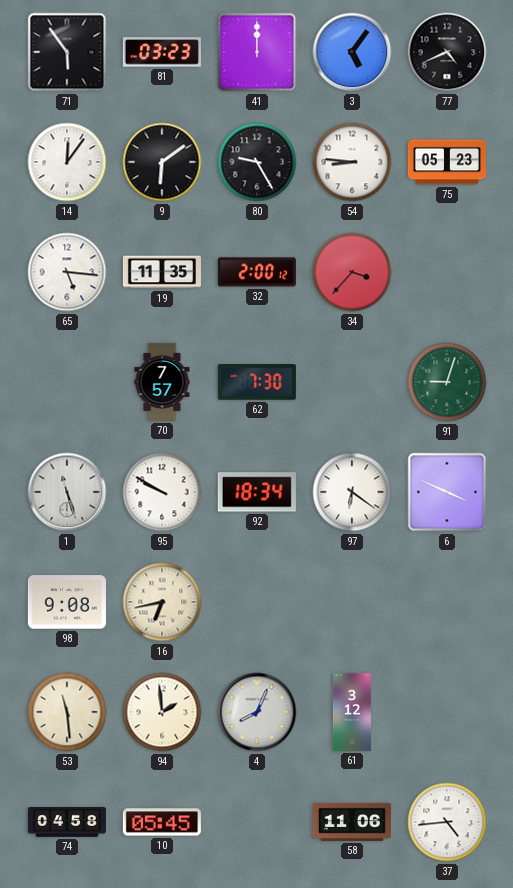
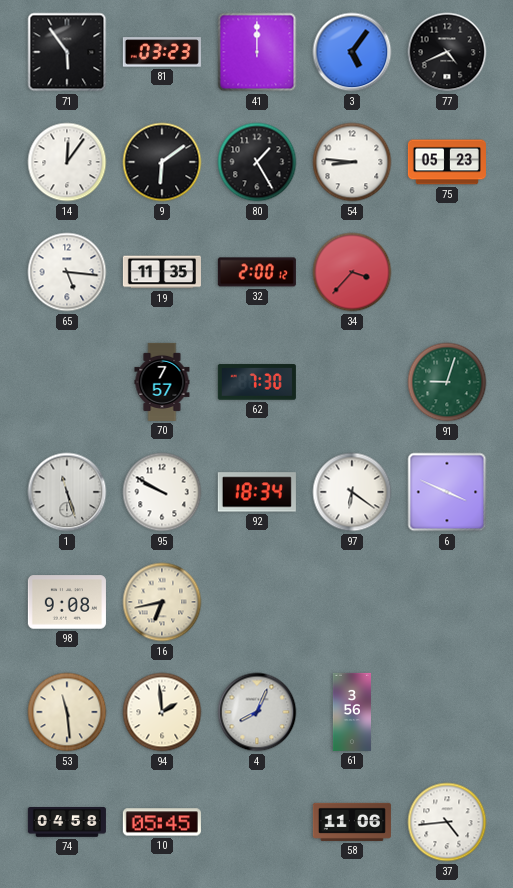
80: 9:25 -> 1:25
61: 3:12 -> 3:56
